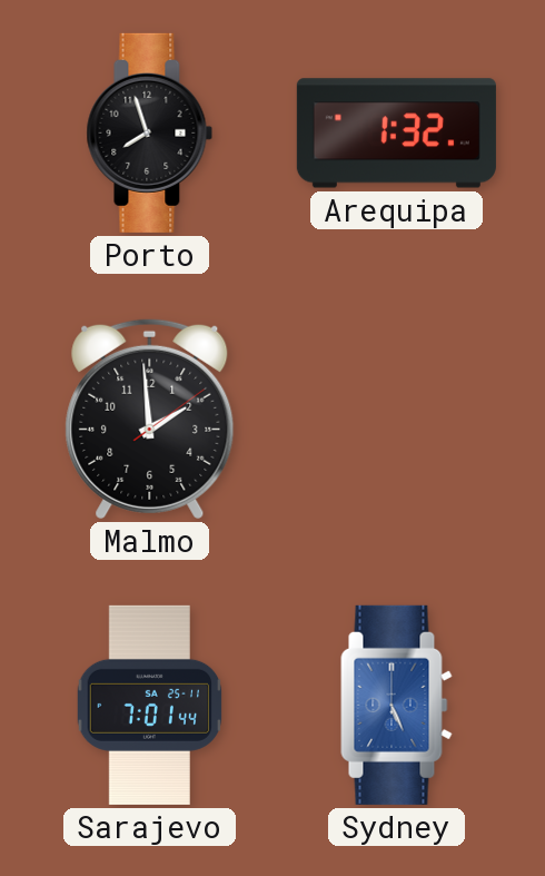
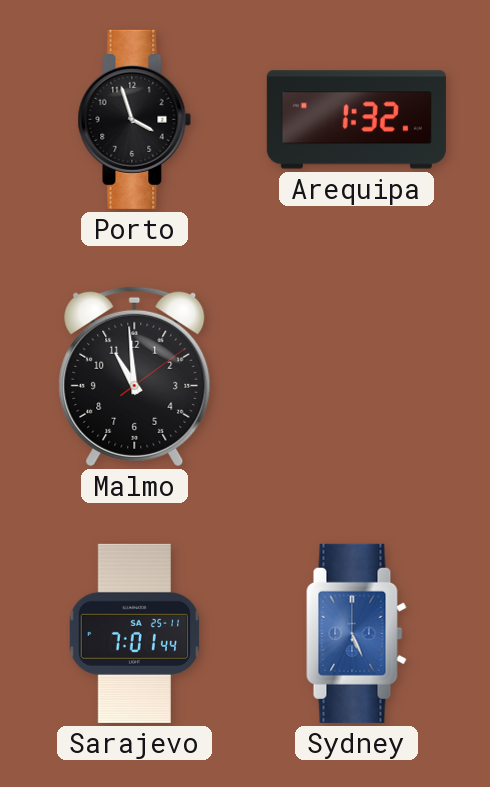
Porto: 7:57 -> 3:57
Malmo: 1:59 -> 10:59
